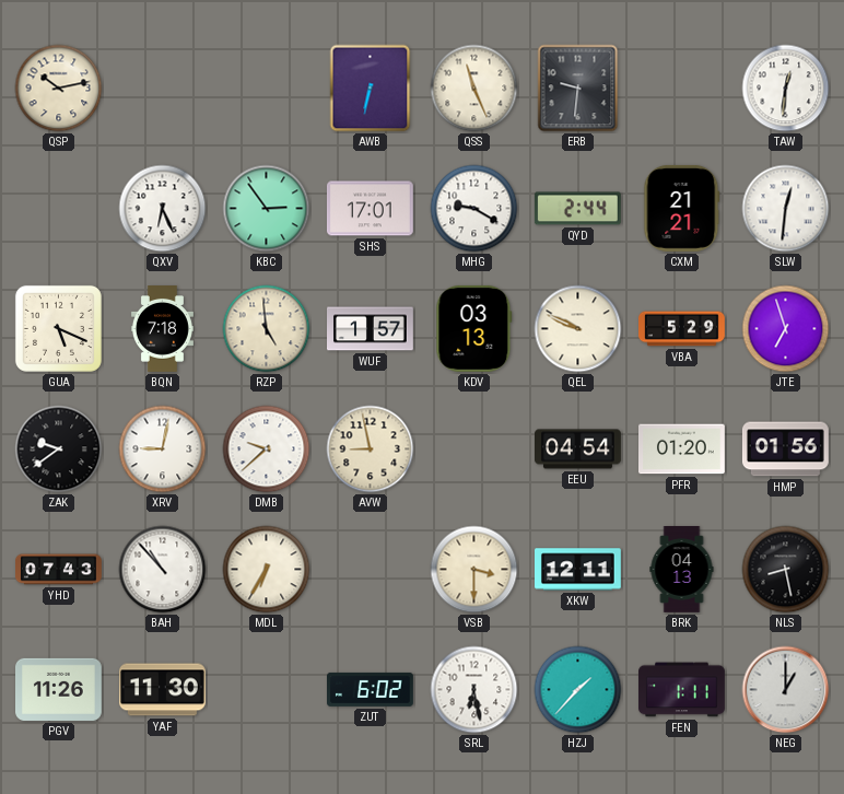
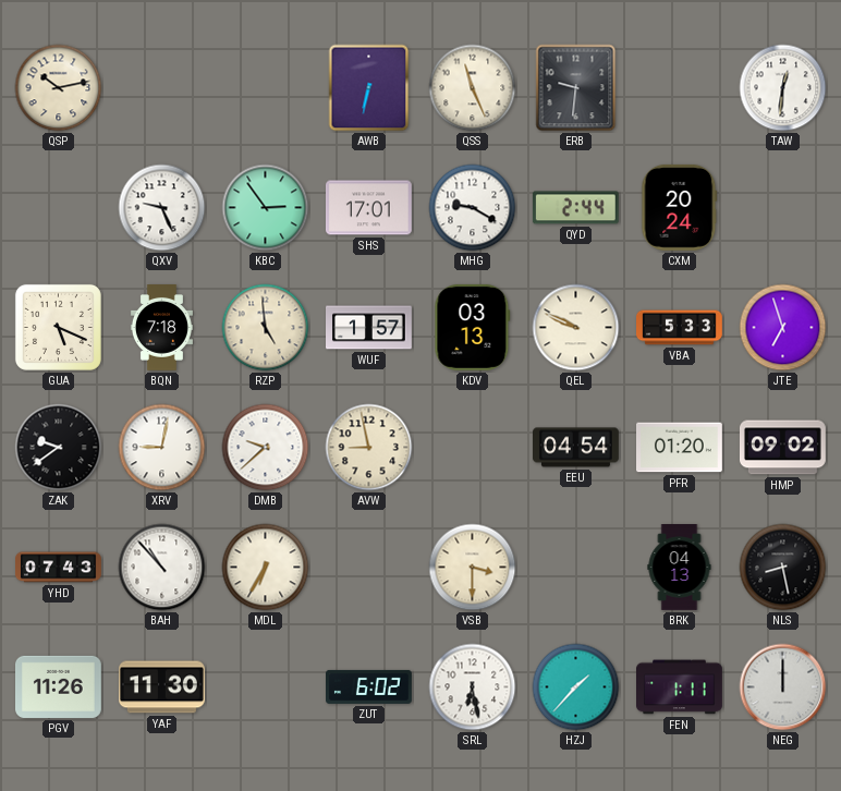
QXV: 6:26 -> 9:26
CXM: 21:21 -> 20:24
SLW: 12:31 -> none
VBA: 5:29 -> 5:33
HMP: 01:56 -> 09:02
XKW: 12:11 -> none
NEG: 1:00 -> 12:00
